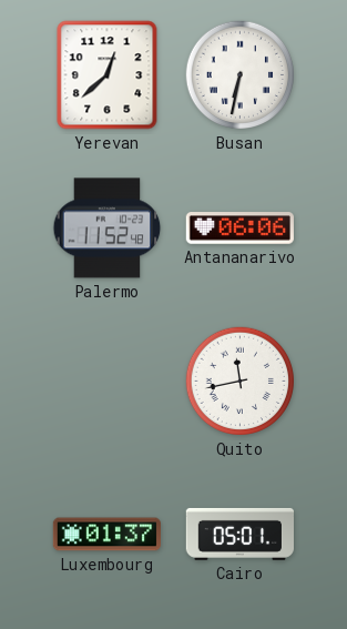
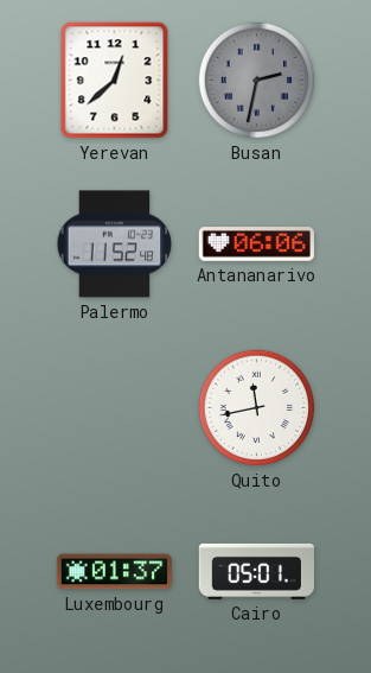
Busan: 6:32 -> 2:32
Busan dial: white -> grey
